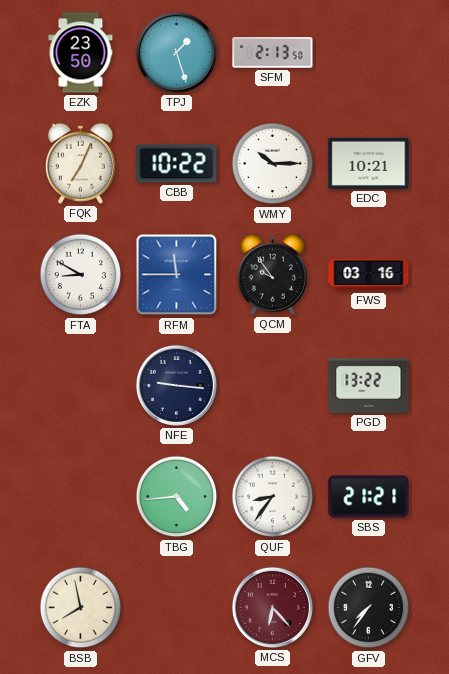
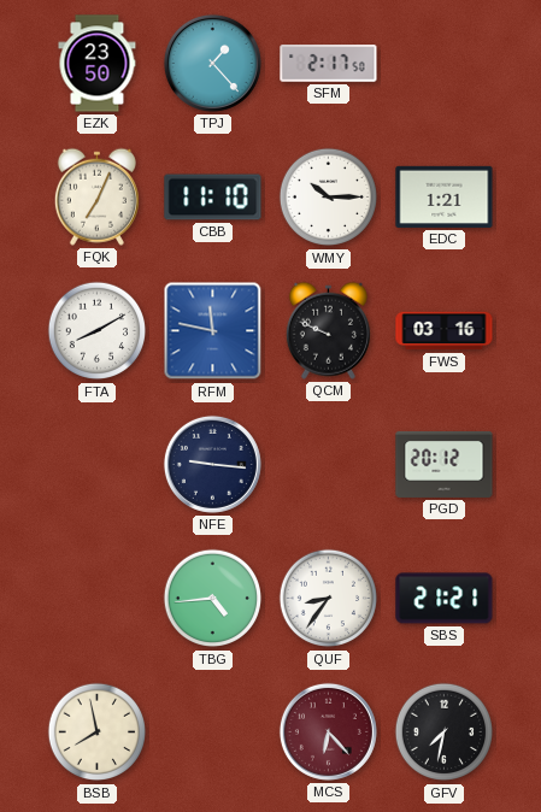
TPJ: 1:27 -> 1:23
SFM: 2:13 -> 2:17
CBB: 10:22 -> 11:10
EDC: 10:21 -> 1:21
FTA: 8:50 -> 8:10
RFM: 11:45 -> 11:47
QCM: 9:54 -> 9:49
PGD: 13:22 -> 20:12
GFV: 7:36 -> 7:32
